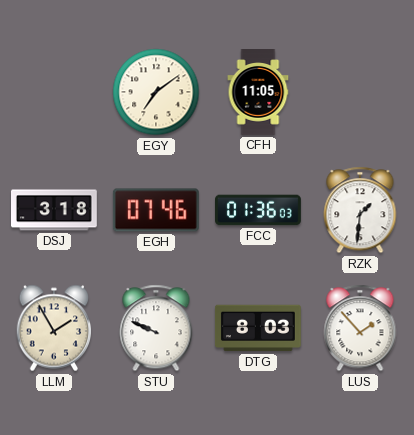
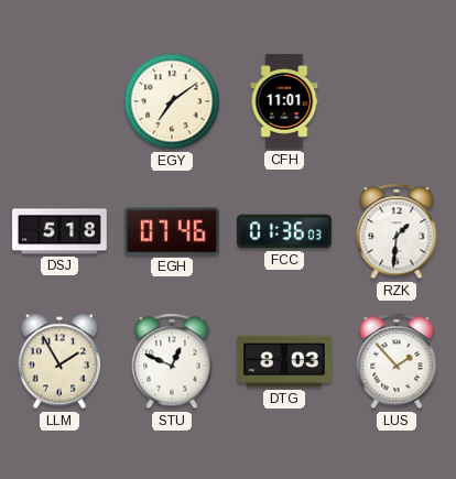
CFH: 11:05 -> 11:01
DSJ: 3:18 -> 5:18
STU: 9:49 -> 12:49
